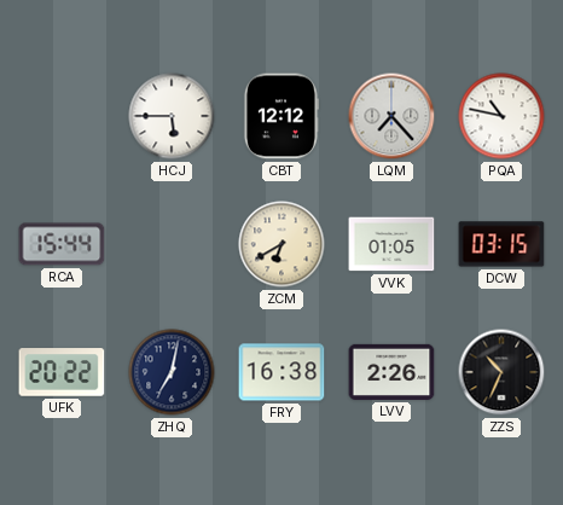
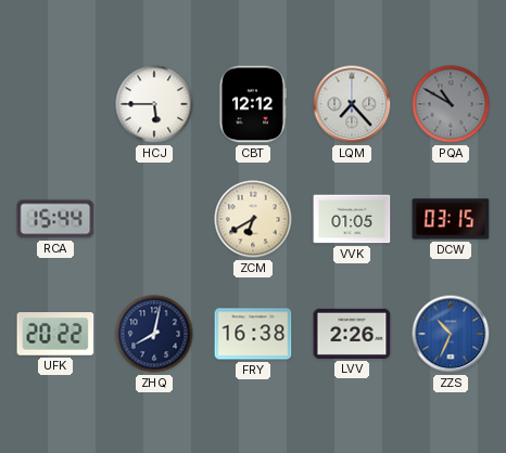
PQA: 10:47 -> 10:50
PQA dial: white -> grey
ZHQ: 7:02 -> 8:02
ZZS dial: black -> blue
